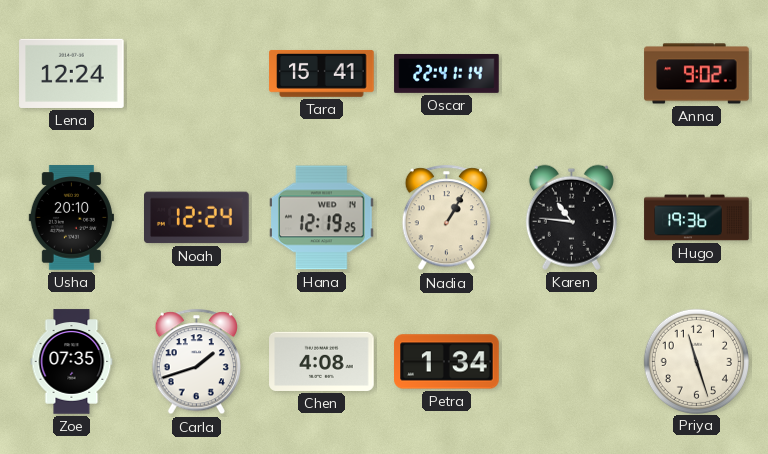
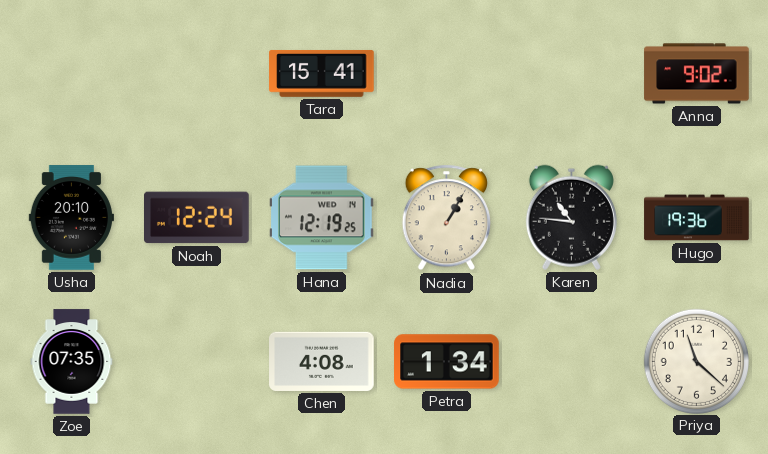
Lena: 12:24 -> none
Oscar: 22:41 -> none
Carla: 1:42 -> none
Priya: 11:27 -> 11:22
